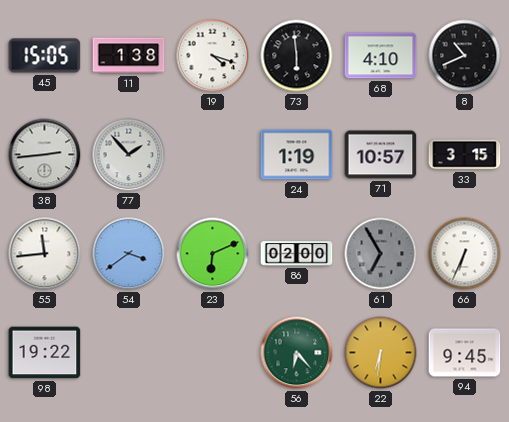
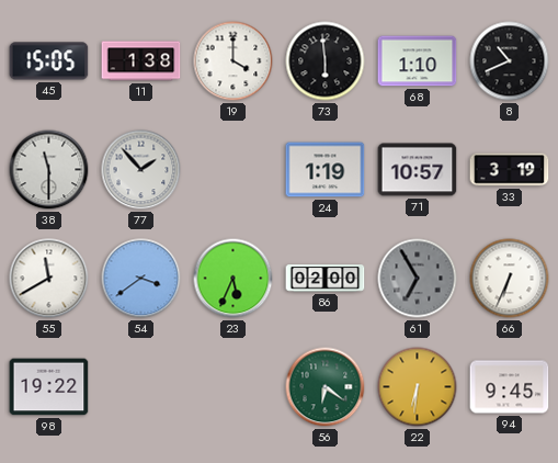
19: 4:18 -> 4:00
68: 4:10 -> 1:10
38: 2:44 -> 11:30
33: 3:15 -> 3:19
55: 11:44 -> 11:40
23: 6:11 -> 5:34
56: 6:23 -> 6:21
